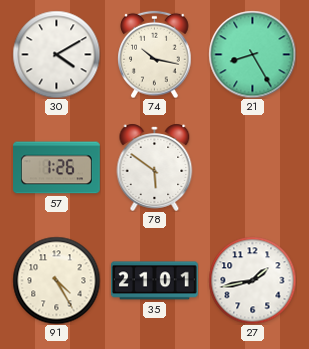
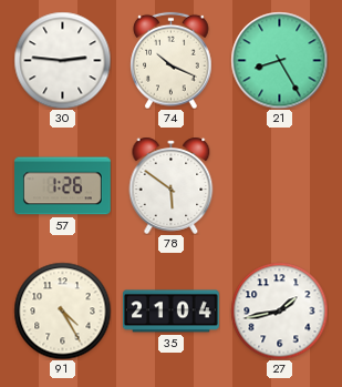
30: 4:10 -> 2:46
74: 10:17 -> 10:19
35: 21:01 -> 21:04
